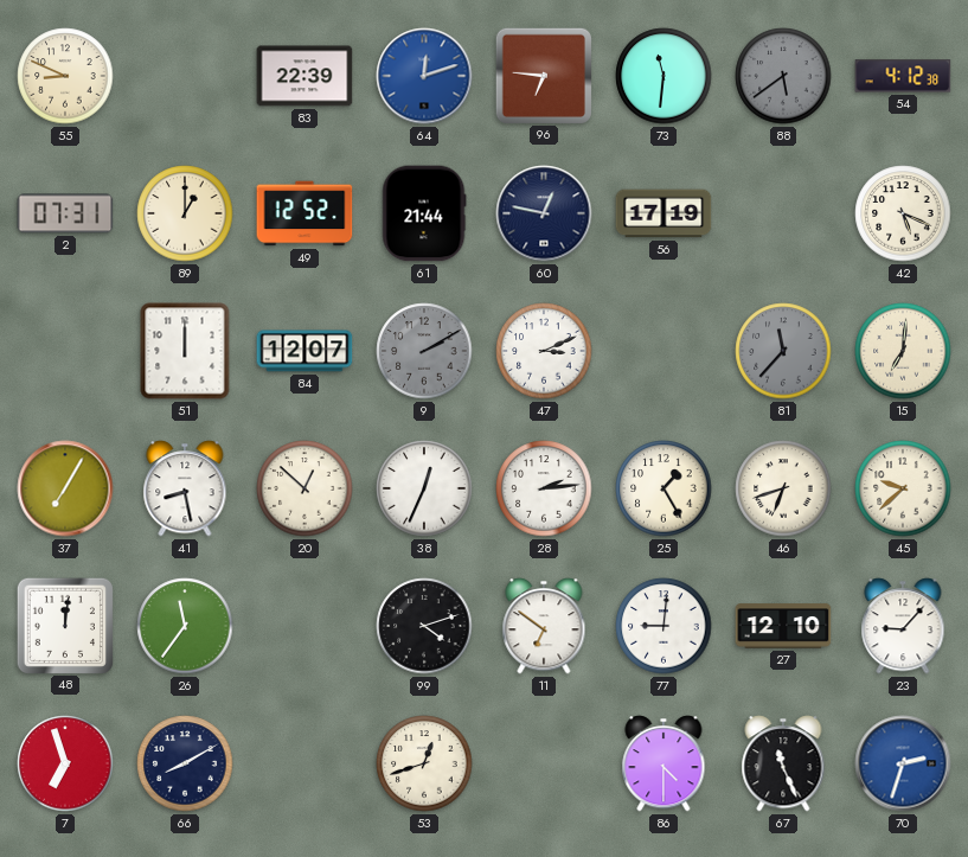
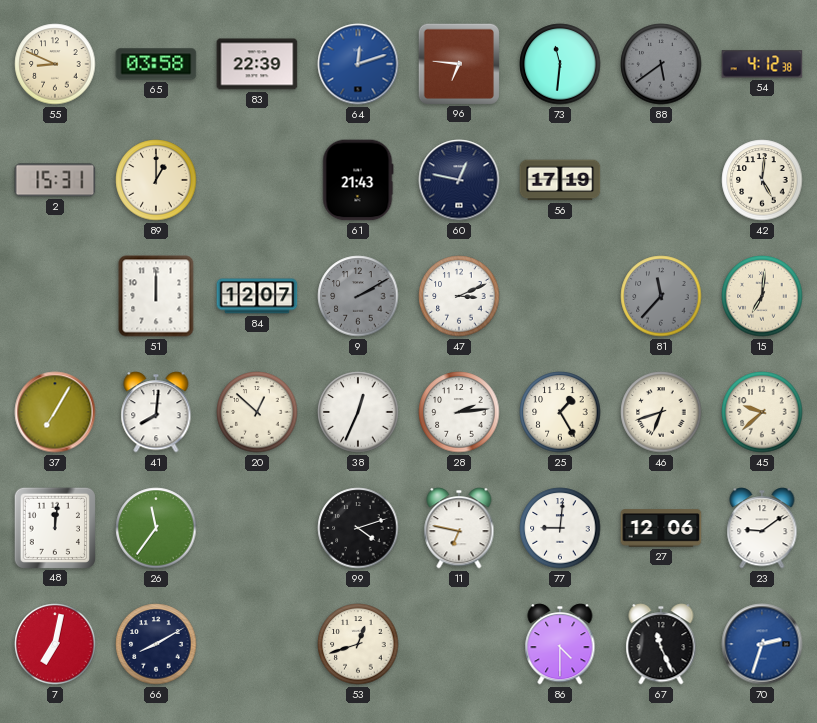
65: none -> 03:58
2: 07:31 -> 15:31
49: 12:52 -> none
61: 21:44 -> 21:43
42: 5:19 -> 5:01
41: 8:28 -> 8:01
11: 6:51 -> 6:47
27: 12:10 -> 12:06
23: 9:07 -> 9:09
7: 6:57 -> 7:02
